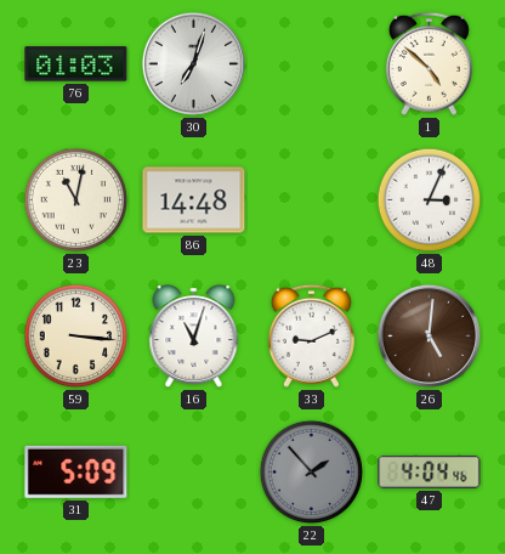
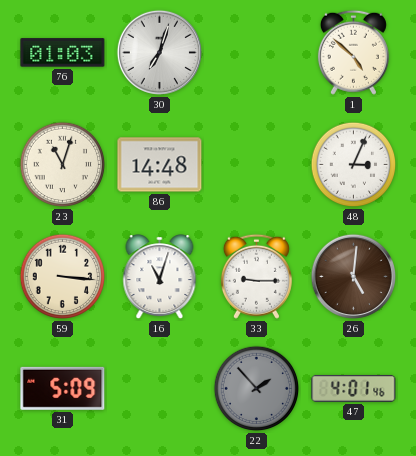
23: 11:02 -> 11:03
33: 9:11 -> 9:15
47: 4:04 -> 4:01
